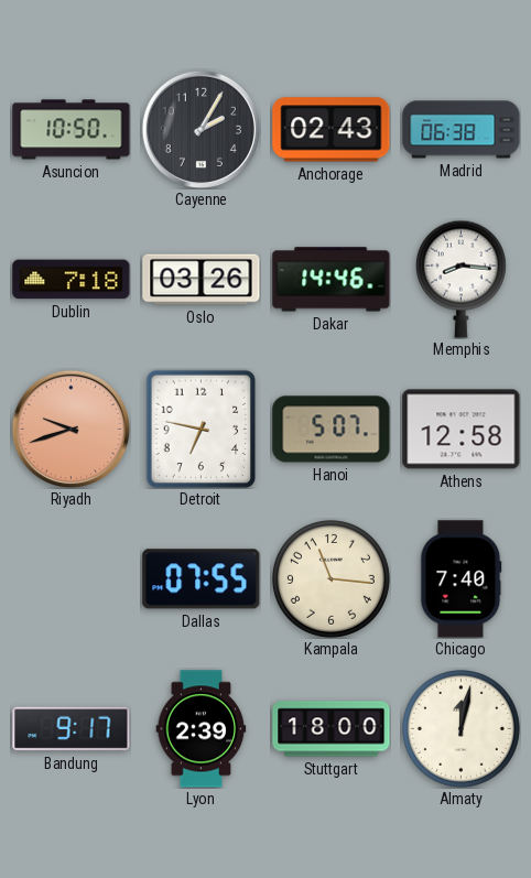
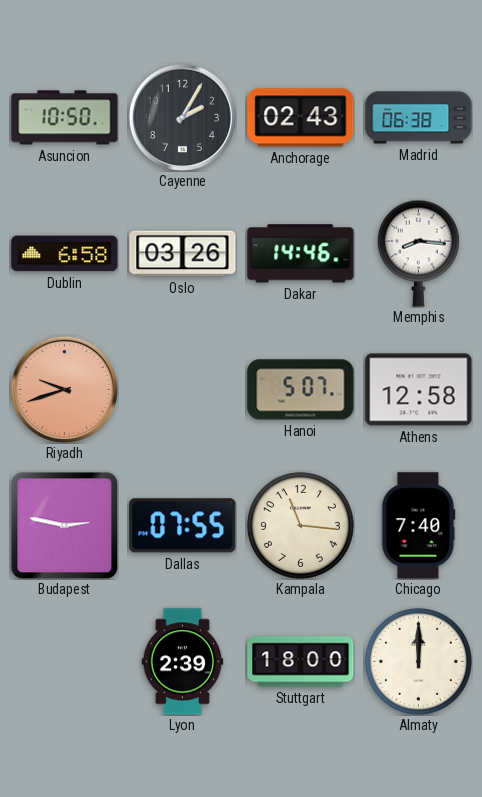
Dublin: 7:18 -> 6:58
Detroit: 6:47 -> none
Budapest: none -> 2:47
Bandung: 9:17 -> none
Almaty: 12:02 -> 12:00
